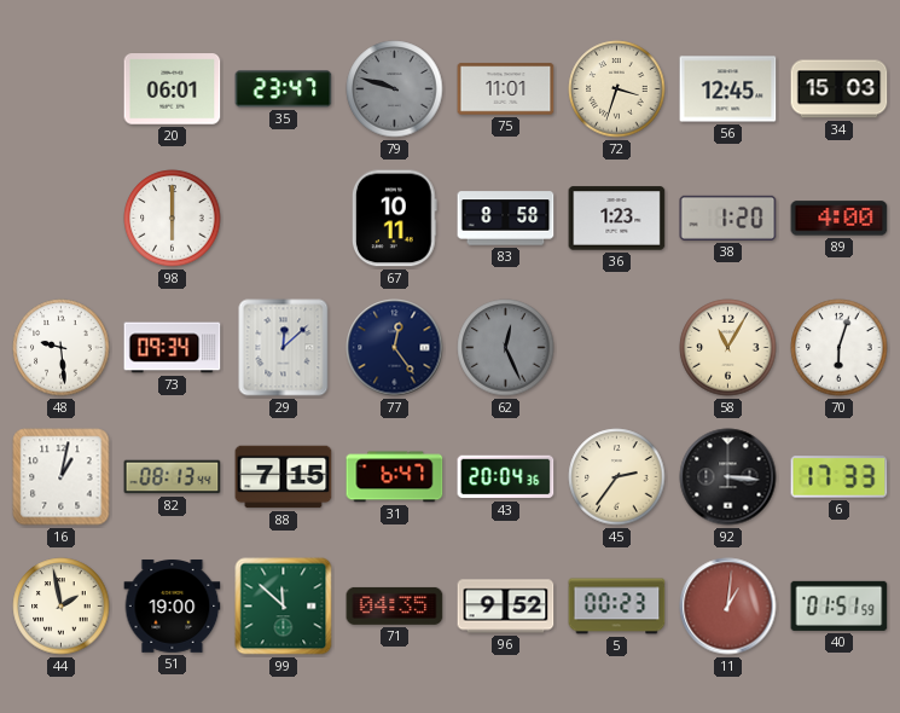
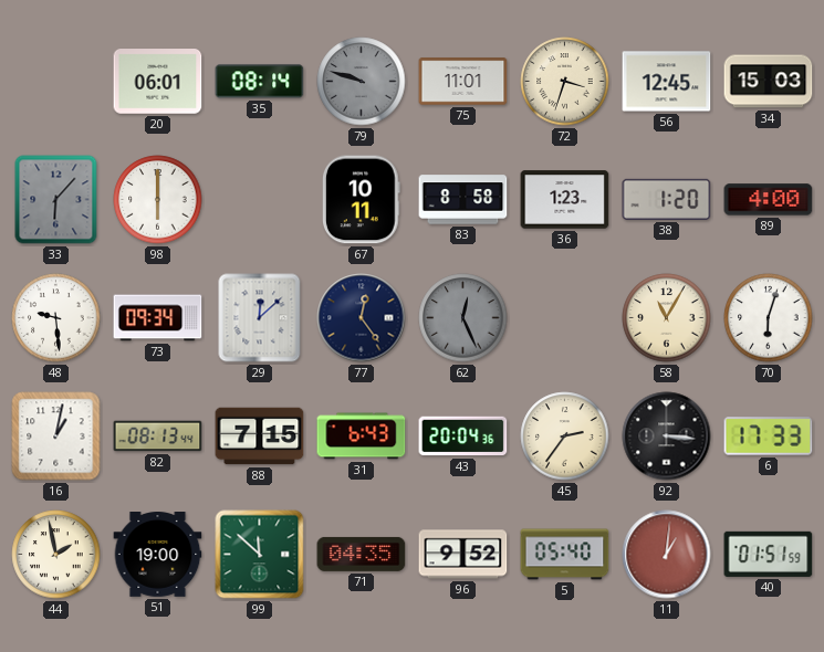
35: 23:47 -> 08:14
33: none -> 6:07
31: 6:47 -> 6:43
5: 00:23 -> 05:40
